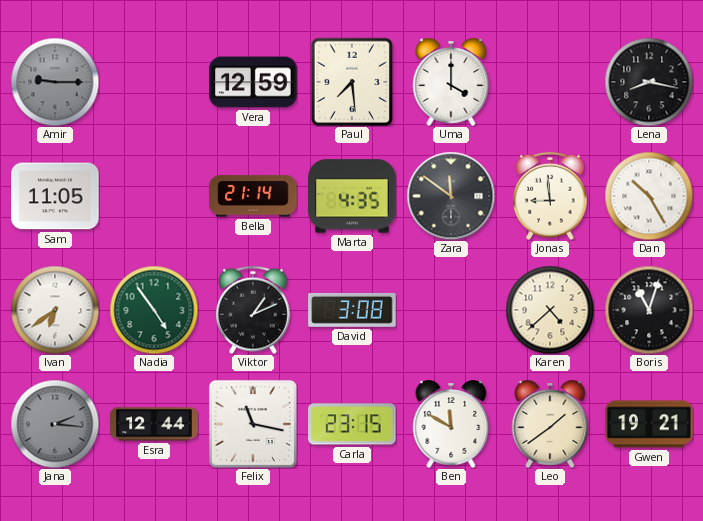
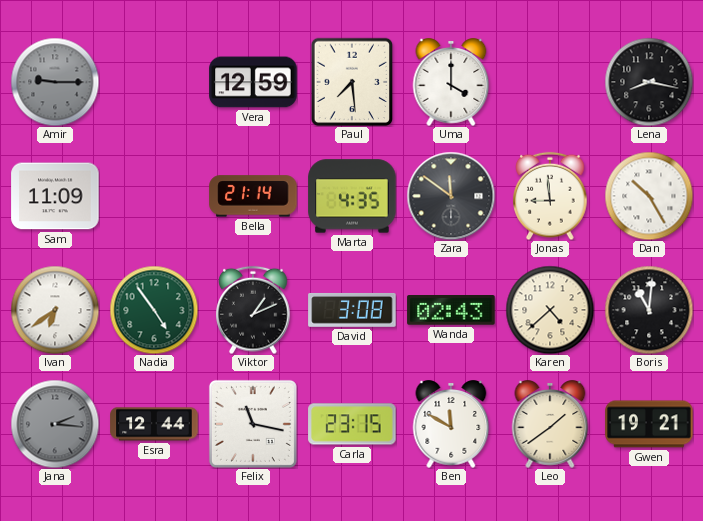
Sam: 11:05 -> 11:09
Wanda: none -> 02:43
Boris: 11:03 -> 11:01
